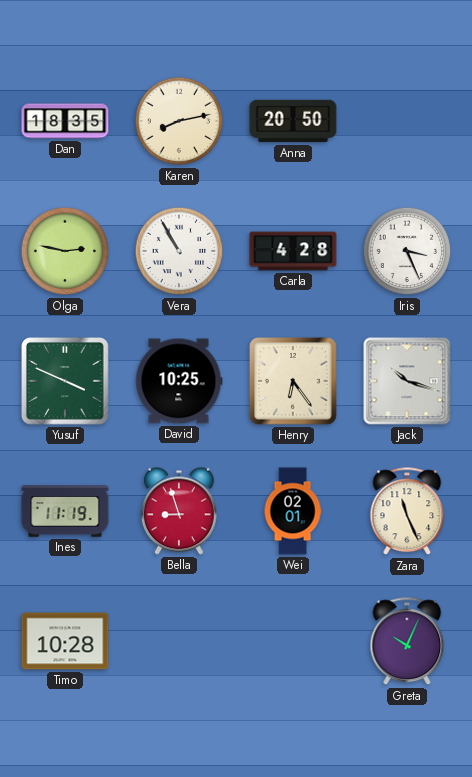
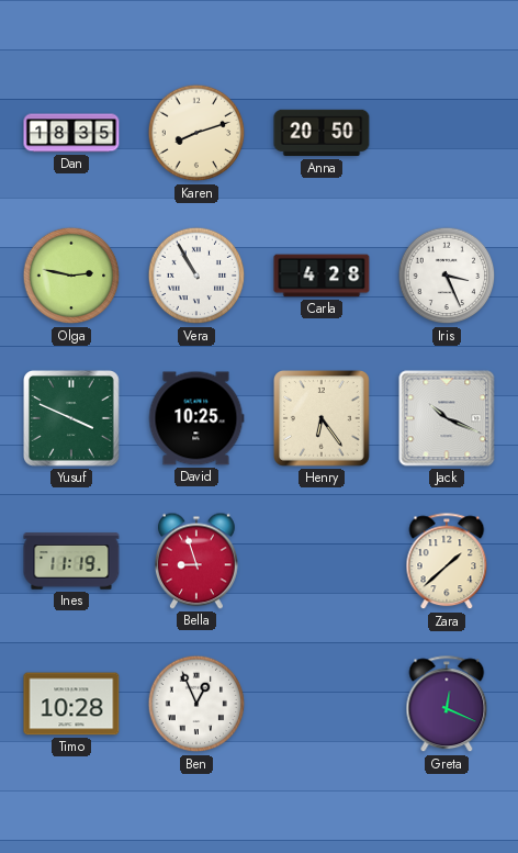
Karen: 8:13 -> 8:12
Jack: 10:18 -> 10:19
Wei: 02:01 -> none
Zara: 11:26 -> 1:38
Ben: none -> 12:56
Greta: 10:04 -> 12:19
